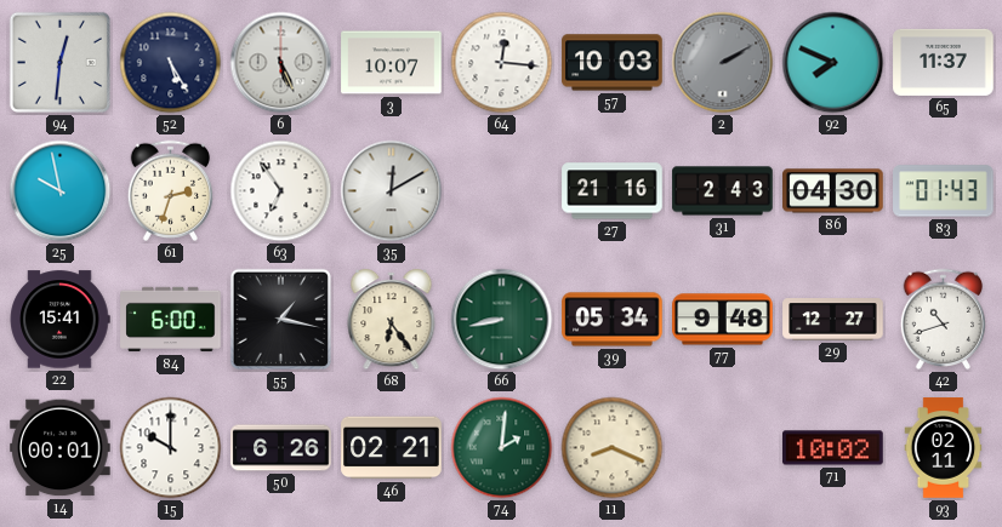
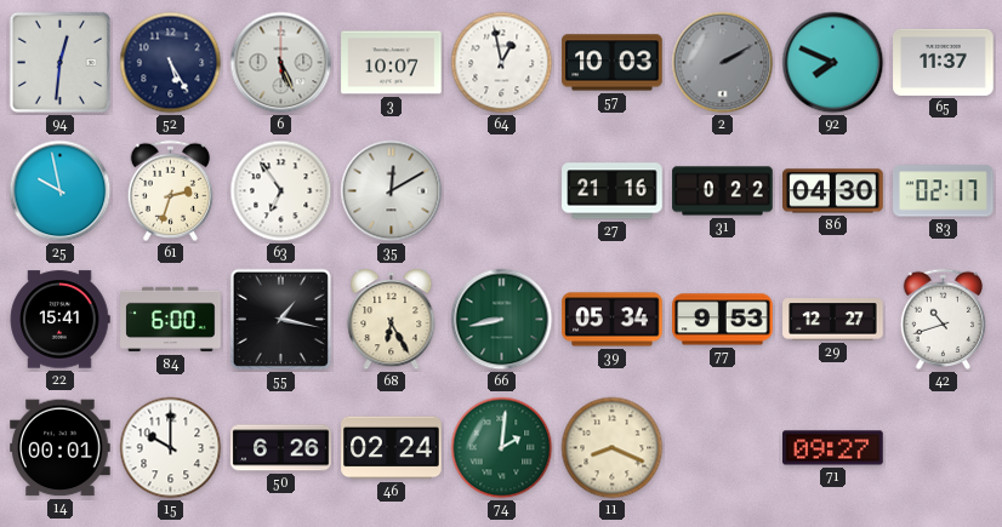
64: 12:16 -> 12:58
31: 2:43 -> 0:22
83: 01:43 -> 02:17
68: 6:24 -> 6:25
77: 9:48 -> 9:53
46: 02:21 -> 02:24
71: 10:02 -> 09:27
93: 02:11 -> none
